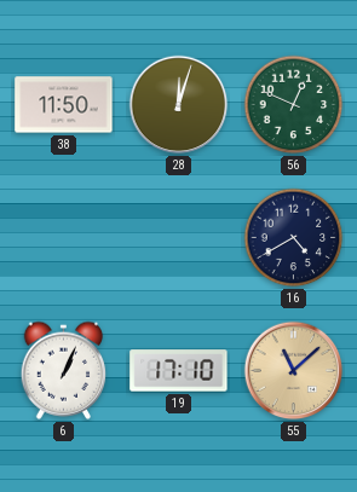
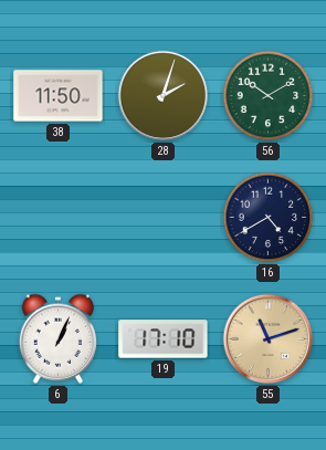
28: 12:03 -> 2:03
56: 12:49 -> 10:10
55: 11:08 -> 11:12
